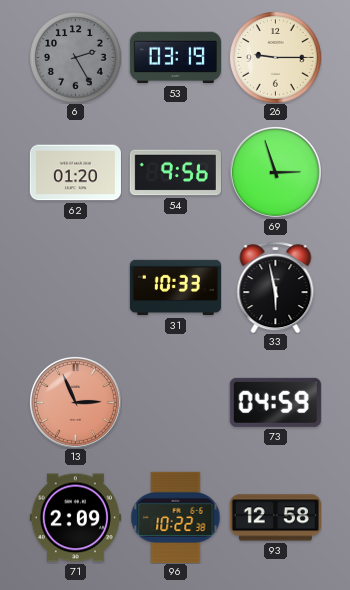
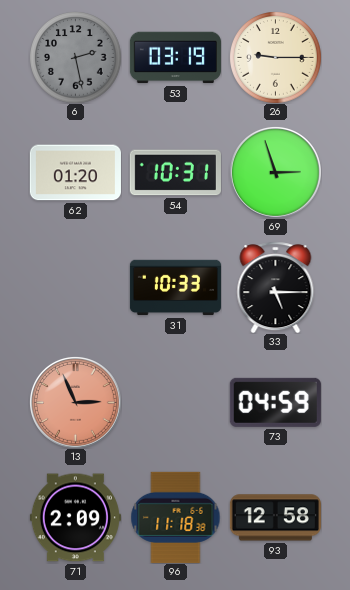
6: 2:25 -> 2:28
54: 9:56 -> 10:31
33: 5:58 -> 5:15
96: 10:22 -> 11:18
